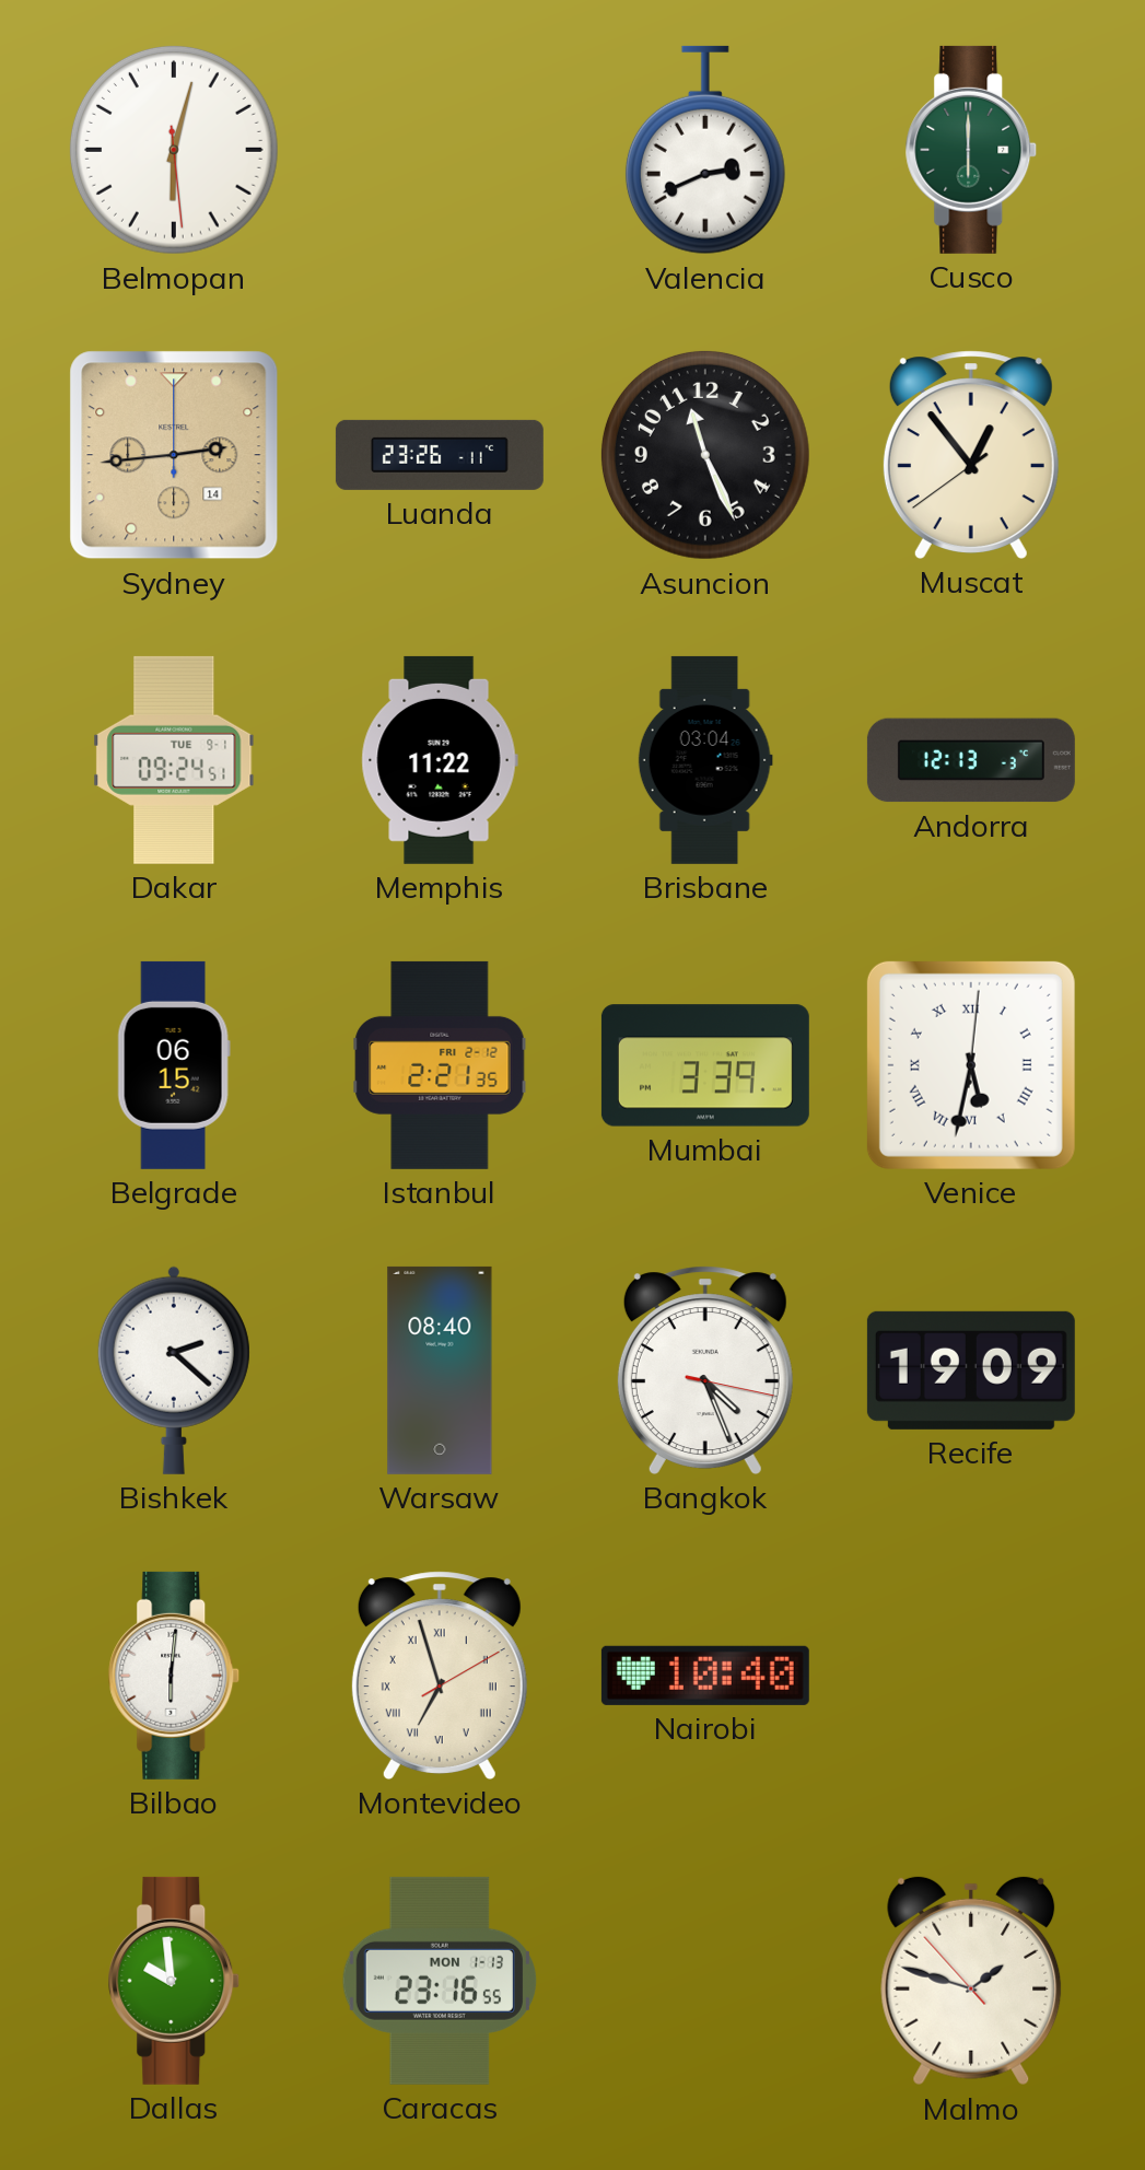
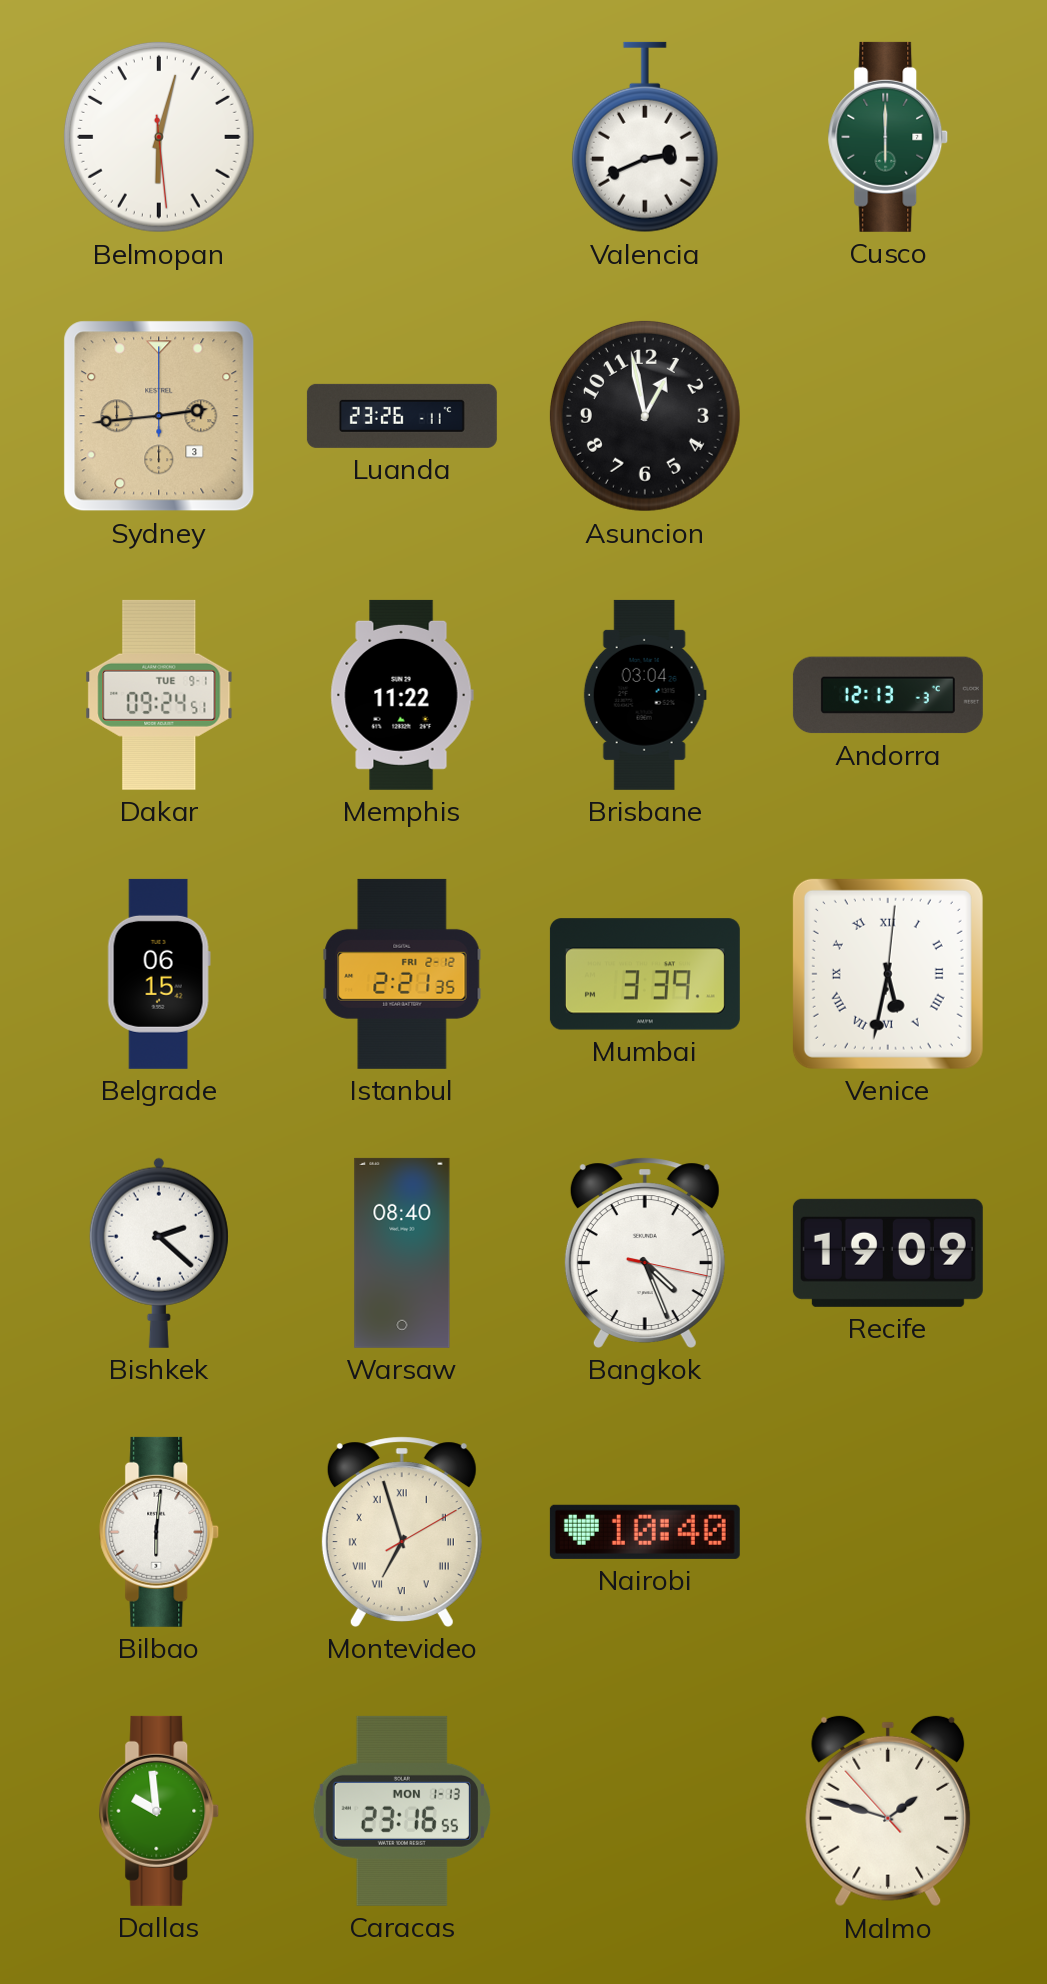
Sydney date: 14 -> 3
Asuncion: 11:26 -> 12:58
Muscat: 12:53 -> none
